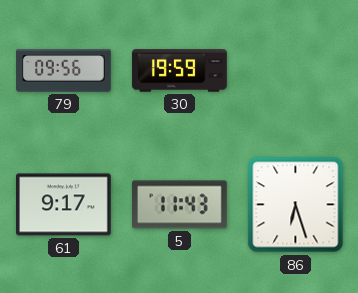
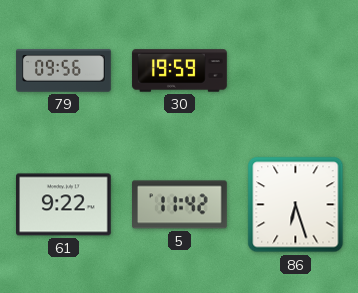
61: 9:17 -> 9:22
5: 11:43 -> 11:42
